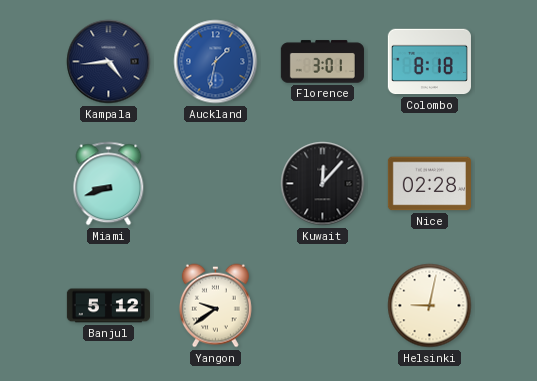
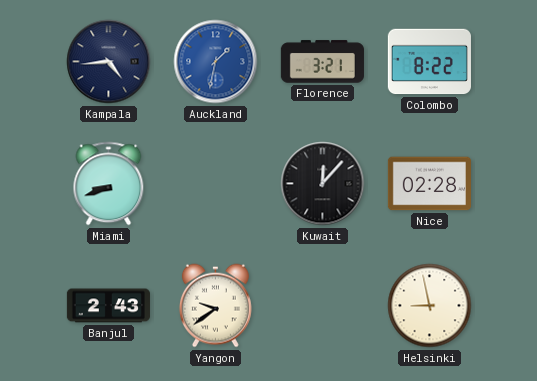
Florence: 3:01 -> 3:21
Colombo: 8:18 -> 8:22
Banjul: 5:12 -> 2:43
Helsinki: 9:02 -> 8:58
